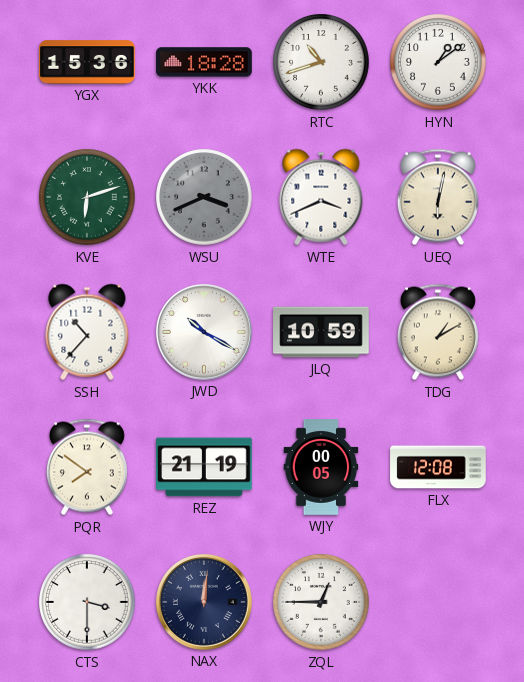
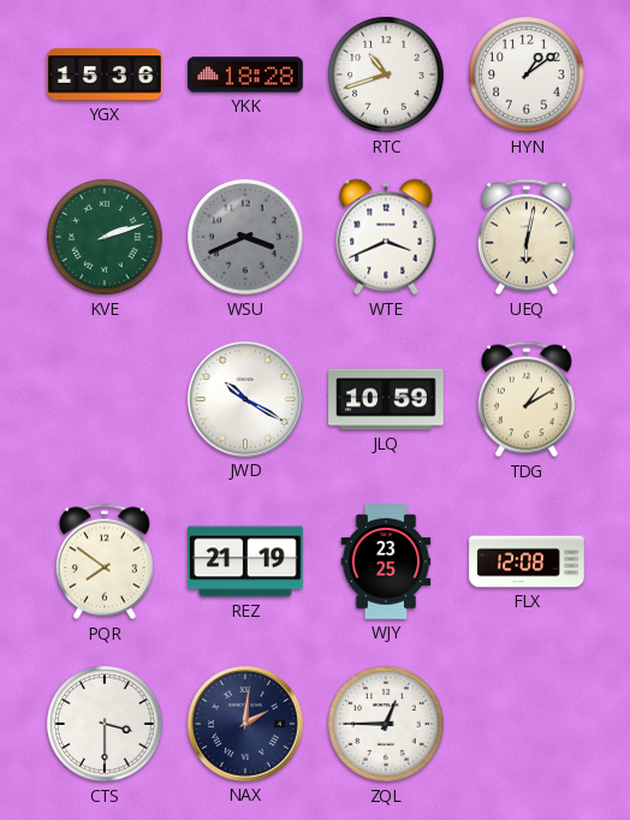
KVE: 6:12 -> 2:12
SSH: 10:37 -> none
WJY: 00:05 -> 23:25
NAX: 12:01 -> 2:01
